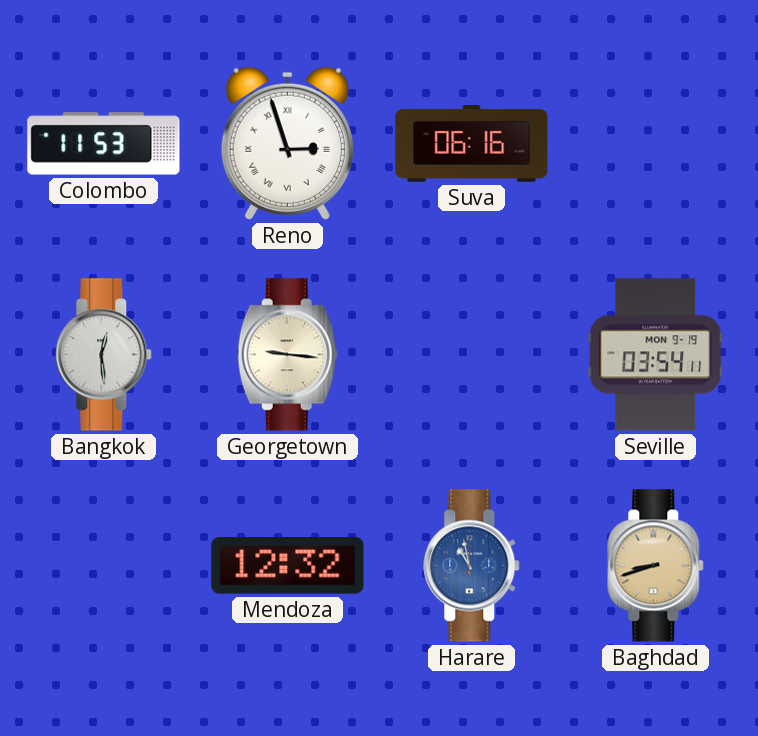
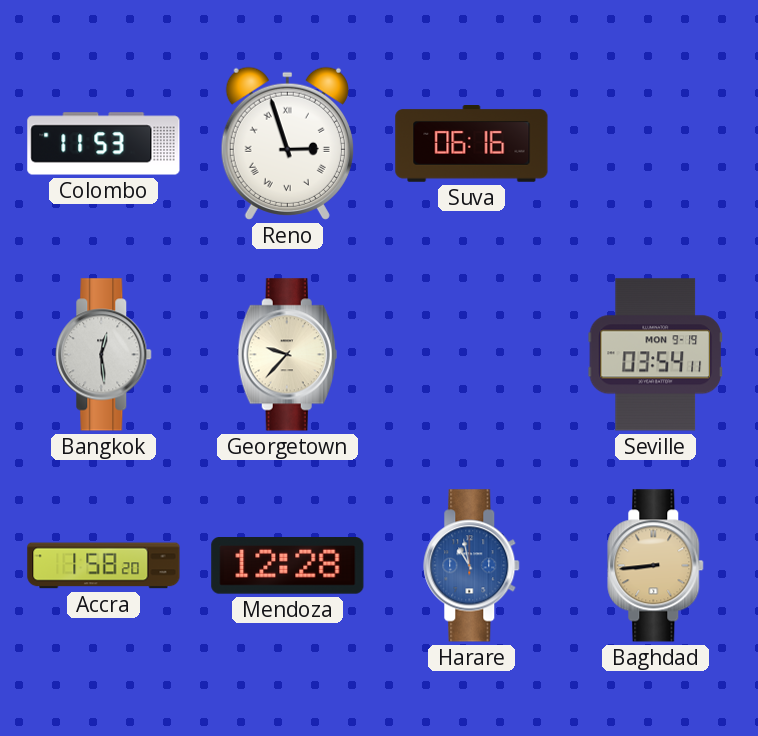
Georgetown: 9:16 -> 9:37
Accra: none -> 1:58
Mendoza: 12:32 -> 12:28
Baghdad: 8:42 -> 8:44
